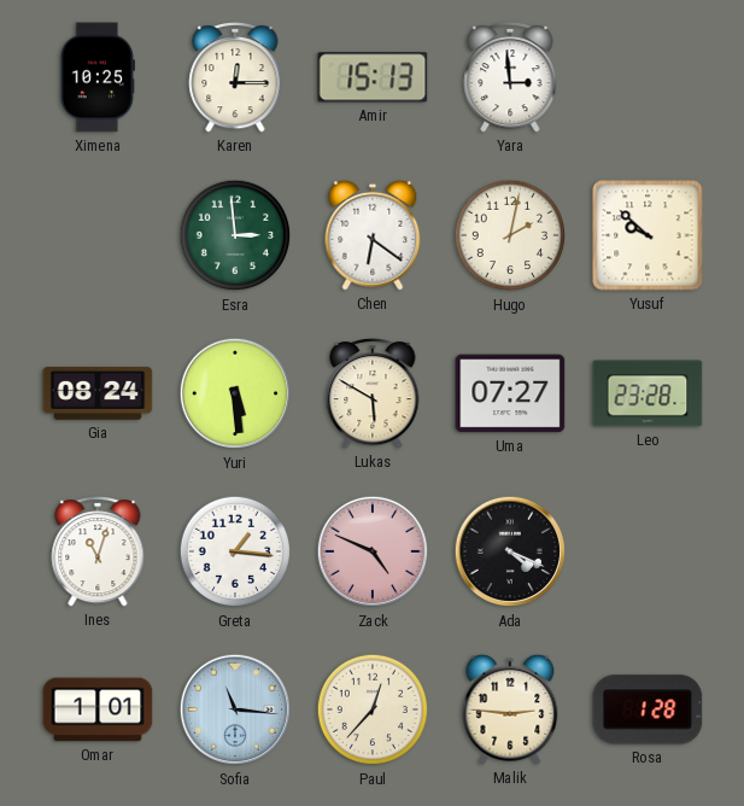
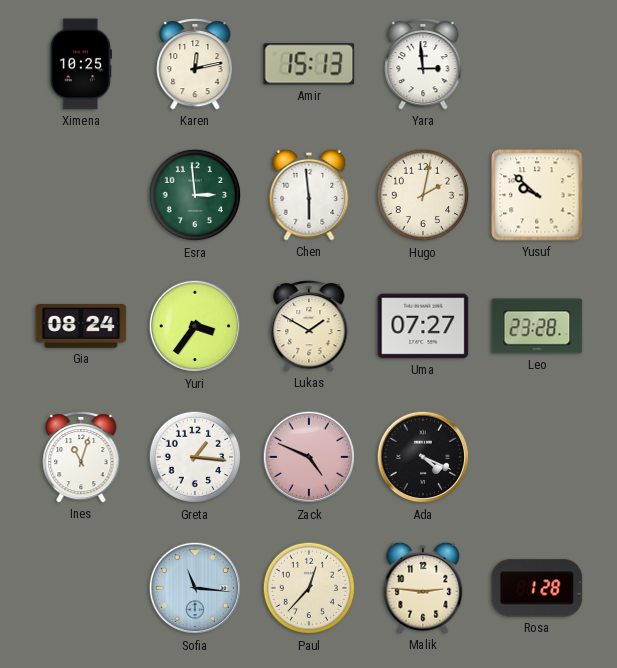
Karen: 12:15 -> 12:13
Chen: 6:21 -> 5:59
Yuri: 5:29 -> 3:36
Lukas: 5:50 -> 1:50
Omar: 1:01 -> none
